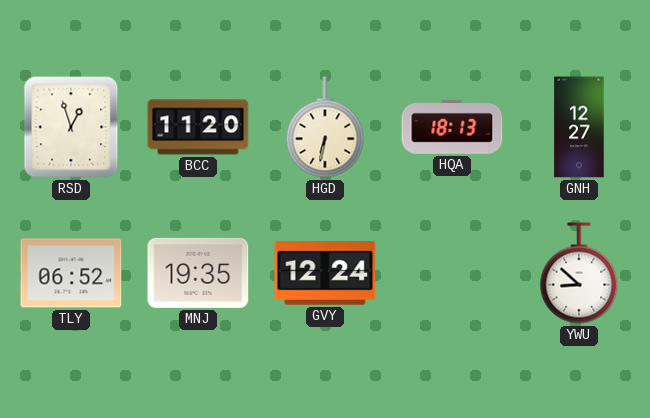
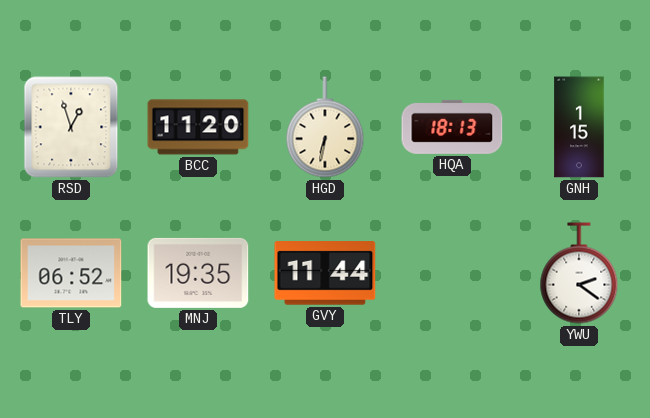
GNH: 12:27 -> 1:15
GVY: 12:24 -> 11:44
YWU: 8:52 -> 2:21
